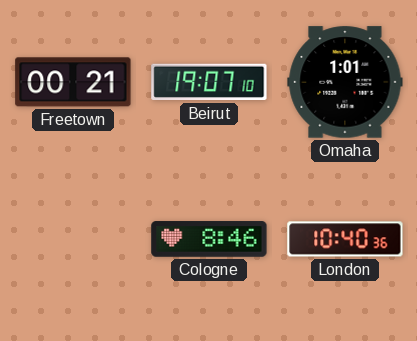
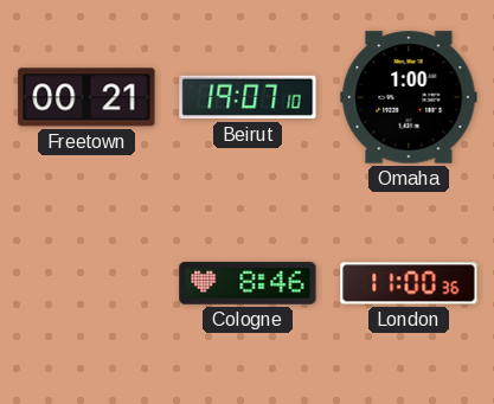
Omaha: 1:01 -> 1:00
London: 10:40 -> 11:00
